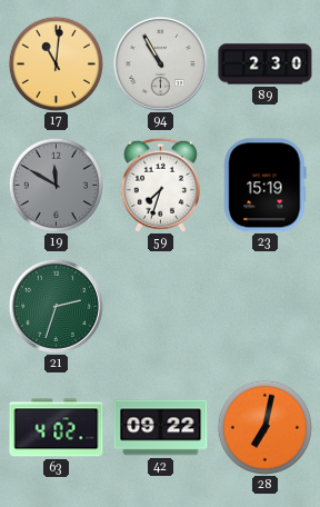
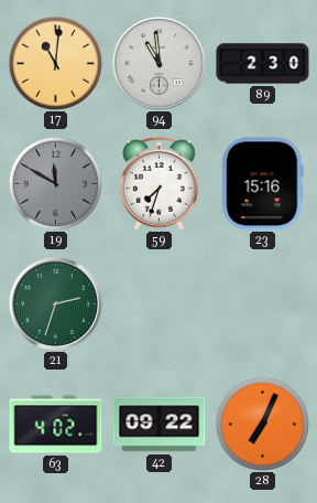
94: 10:55 -> 10:59
23: 15:19 -> 15:16
28: 7:02 -> 7:04
